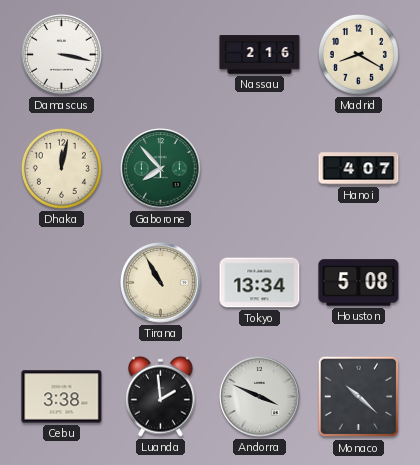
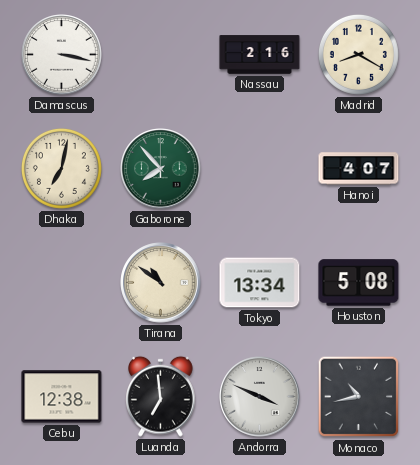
Dhaka: 12:02 -> 7:02
Tirana: 10:55 -> 10:51
Cebu: 3:38 -> 12:38
Luanda: 1:59 -> 6:59
Monaco: 10:22 -> 10:43
